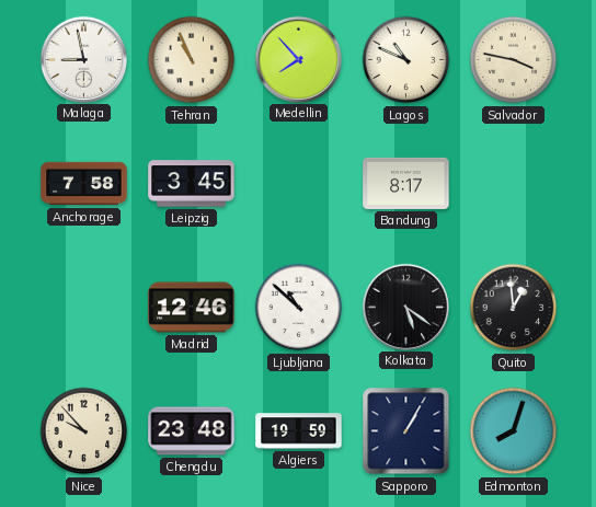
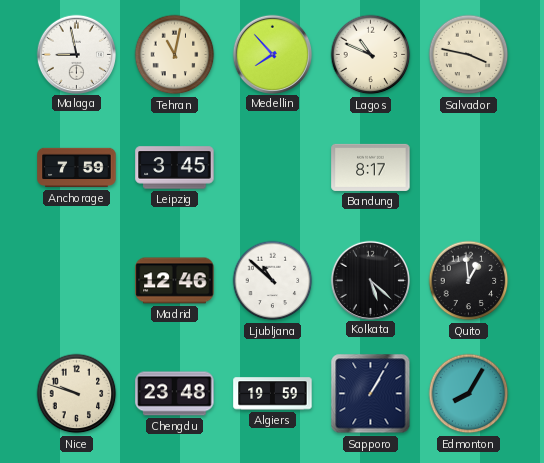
Tehran: 10:56 -> 11:02
Anchorage: 7:58 -> 7:59
Kolkata: 5:21 -> 5:22
Nice: 9:53 -> 9:48
Edmonton: 8:03 -> 8:05
